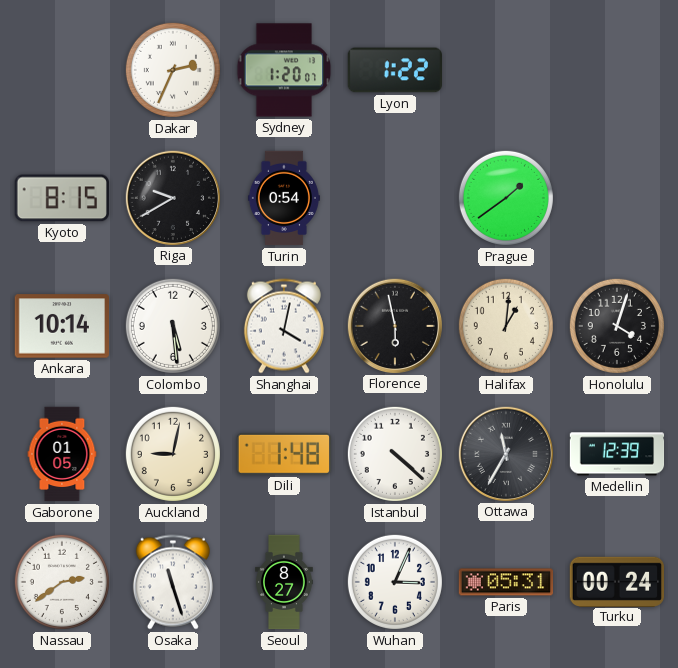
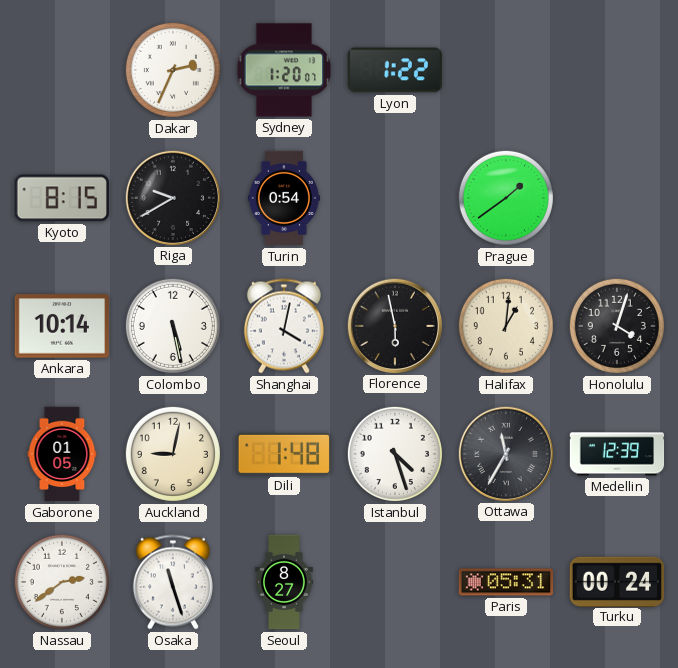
Colombo: 5:29 -> 5:28
Istanbul: 4:22 -> 4:27
Wuhan: 3:04 -> none
